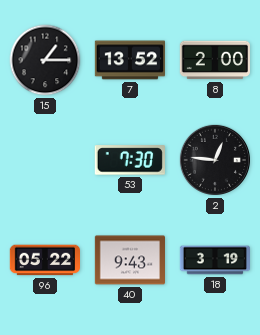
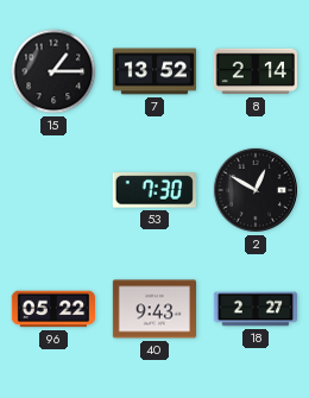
8: 2:00 -> 2:14
2: 12:46 -> 12:50
18: 3:19 -> 2:27
